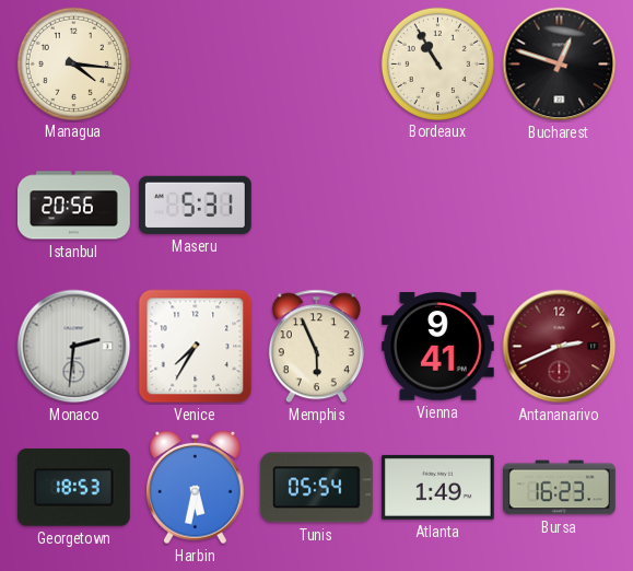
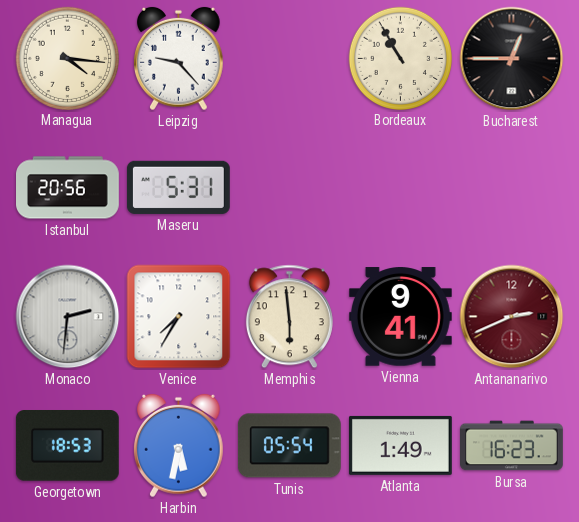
Leipzig: none -> 9:23
Bucharest: 12:48 -> 12:45
Memphis: 5:56 -> 5:59
